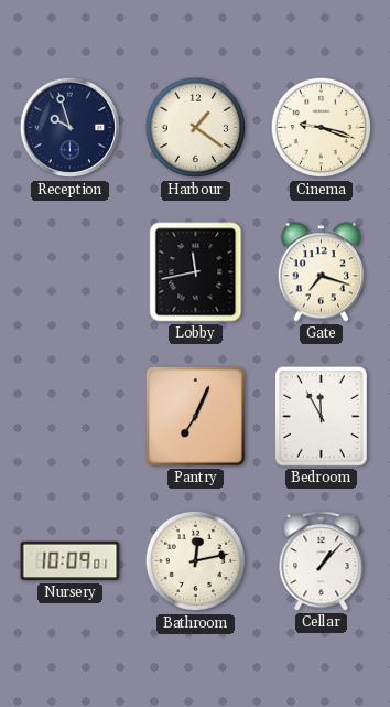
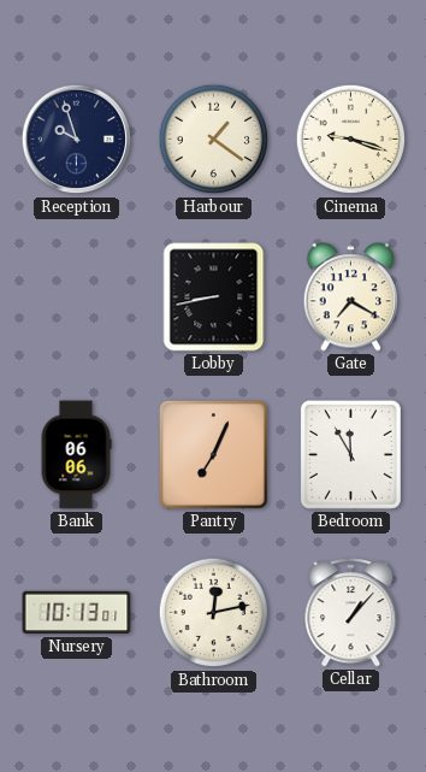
Lobby: 11:43 -> 8:43
Gate: 7:18 -> 7:20
Bank: none -> 06:06
Nursery: 10:09 -> 10:13
